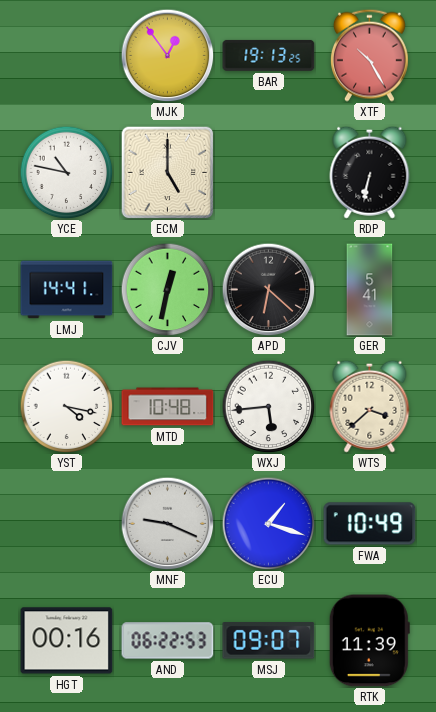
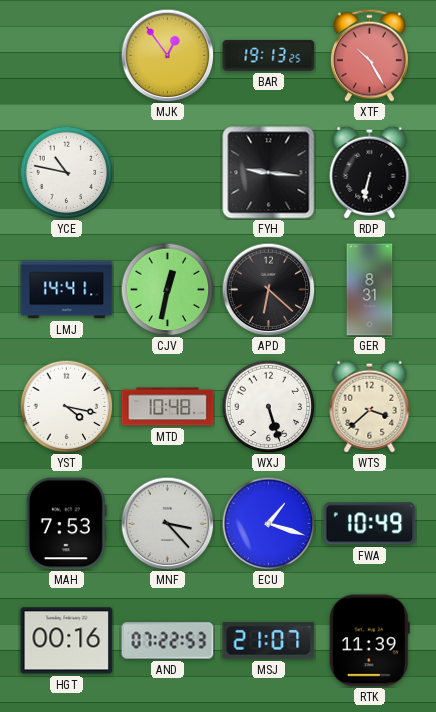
ECM: 5:00 -> none
FYH: none -> 9:16
GER: 5:41 -> 8:31
WXJ: 5:44 -> 5:27
MAH: none -> 7:53
MNF: 9:19 -> 3:23
AND: 06:22 -> 07:22
MSJ: 09:07 -> 21:07
